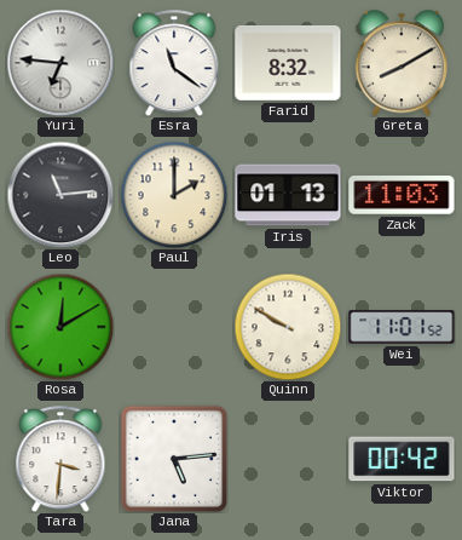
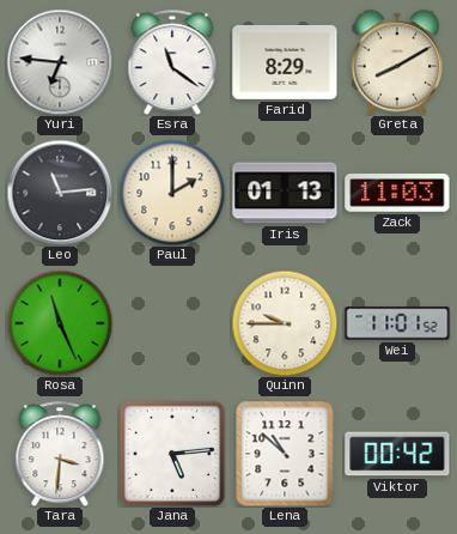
Farid: 8:32 -> 8:29
Rosa: 12:10 -> 11:26
Quinn: 9:50 -> 9:45
Lena: none -> 10:52
